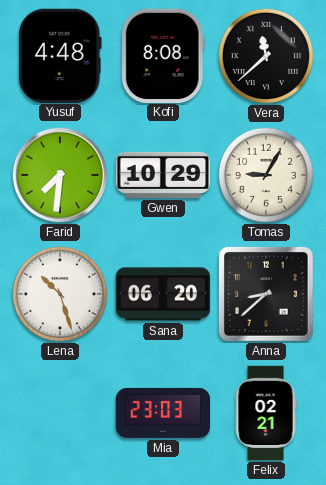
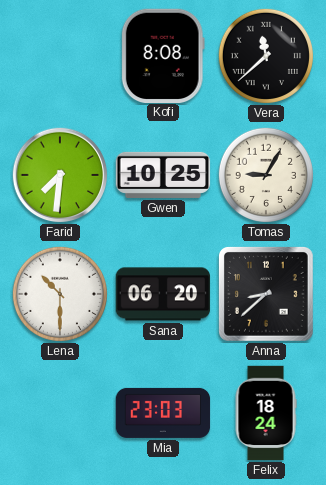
Yusuf: 4:48 -> none
Gwen: 10:29 -> 10:25
Lena: 10:27 -> 10:30
Felix: 02:21 -> 18:24
